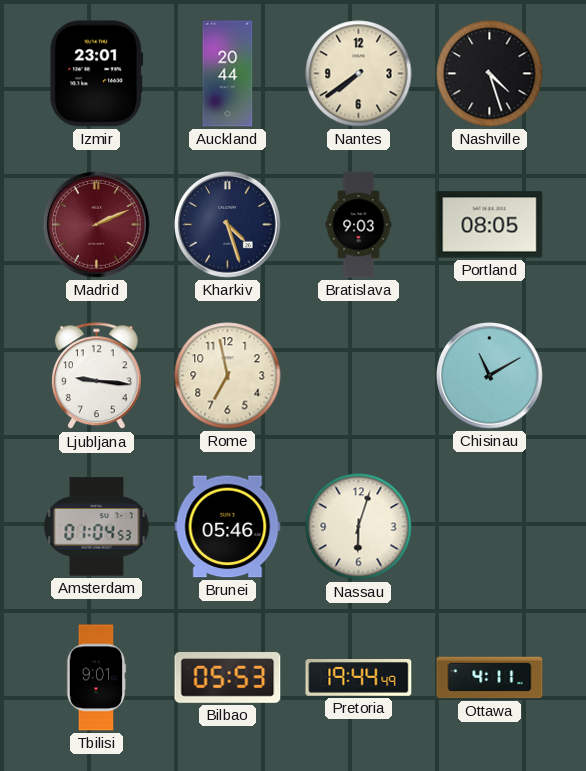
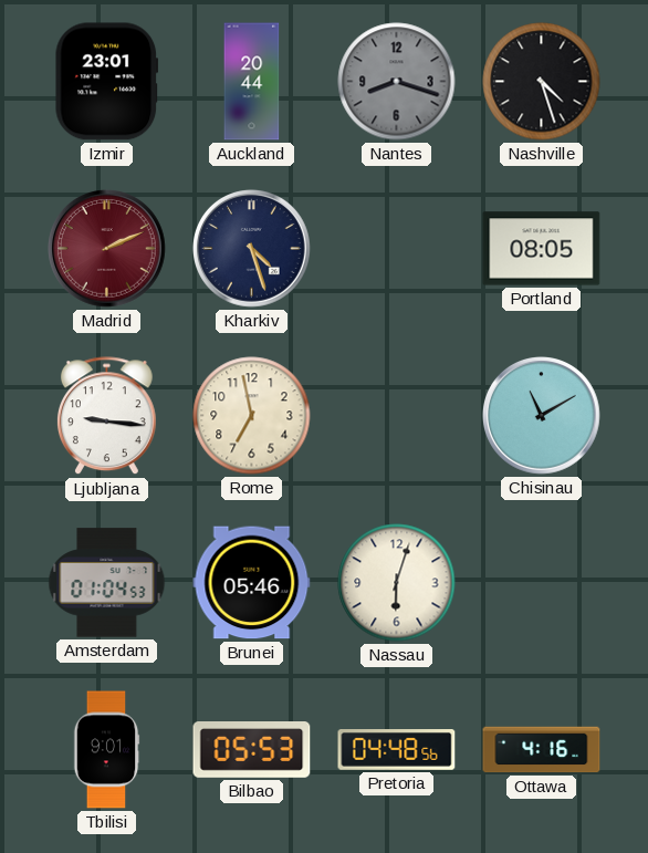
Nantes: 7:39 -> 8:18
Nantes dial: cream -> grey
Bratislava: 9:03 -> none
Pretoria: 19:44 -> 04:48
Ottawa: 4:11 -> 4:16
